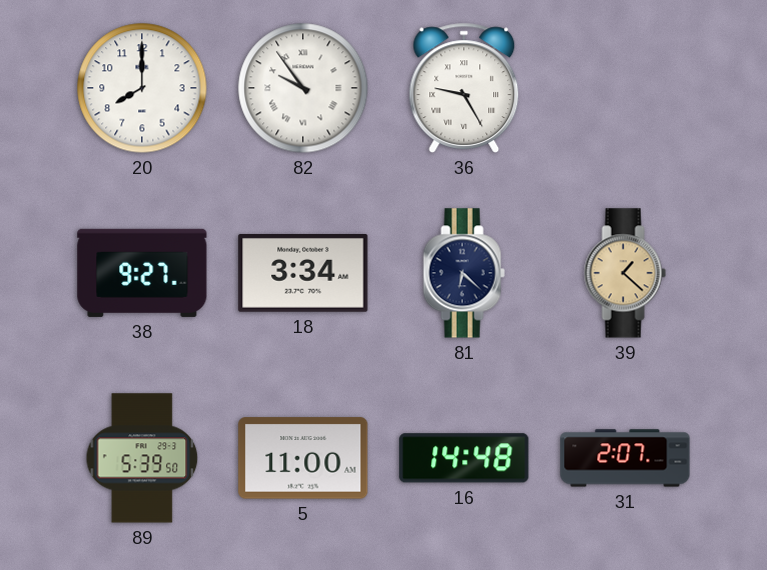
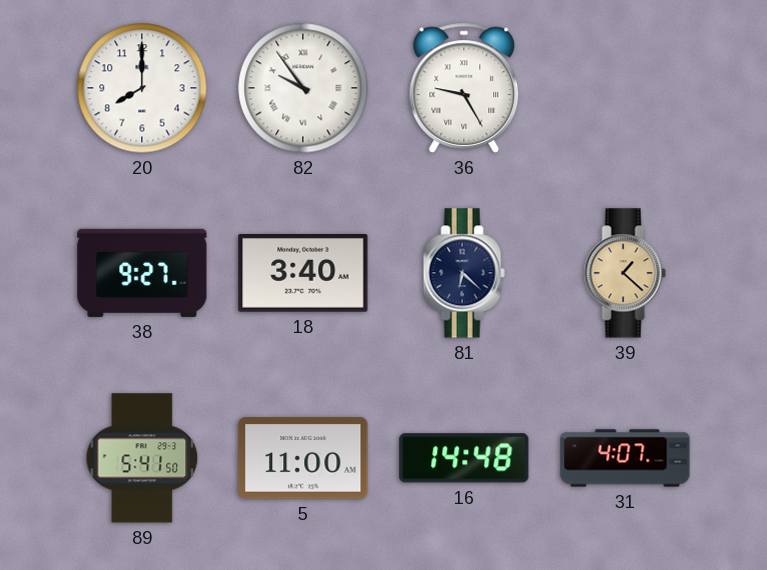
18: 3:34 -> 3:40
89: 5:39 -> 5:41
31: 2:07 -> 4:07
